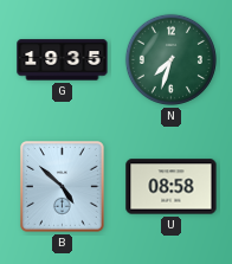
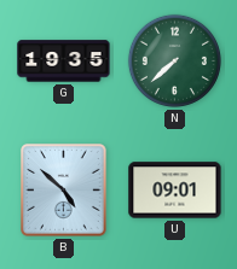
N: 7:33 -> 7:38
U: 08:58 -> 09:01
